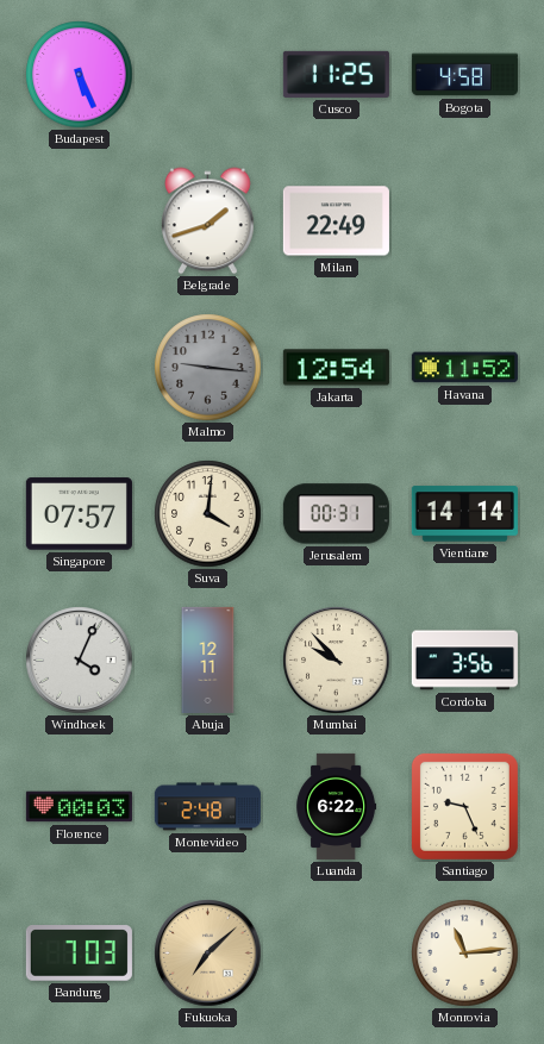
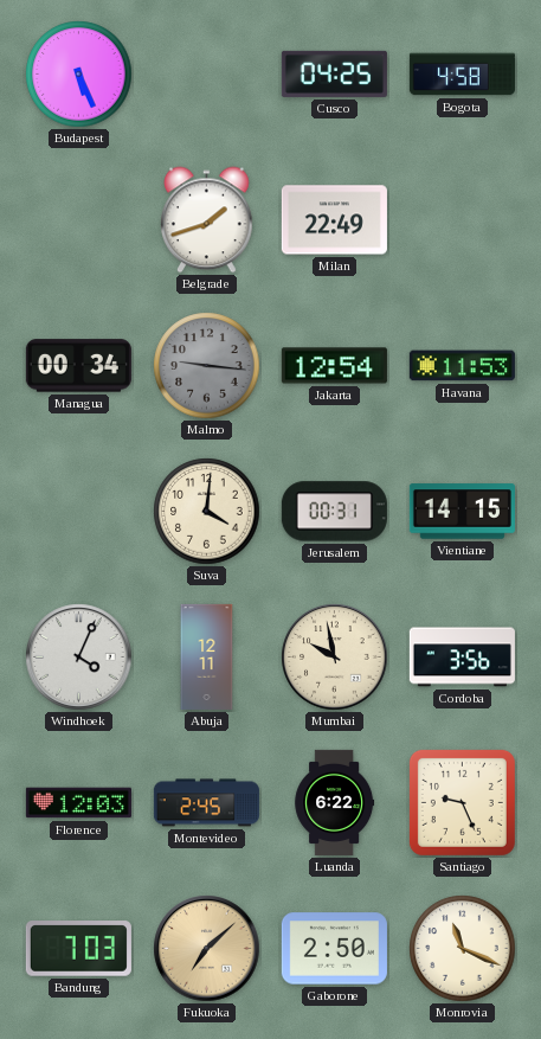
Cusco: 11:25 -> 04:25
Managua: none -> 00:34
Havana: 11:52 -> 11:53
Singapore: 07:57 -> none
Vientiane: 14:14 -> 14:15
Mumbai: 9:53 -> 9:58
Florence: 00:03 -> 12:03
Montevideo: 2:48 -> 2:45
Gaborone: none -> 2:50
Monrovia: 11:14 -> 11:19
